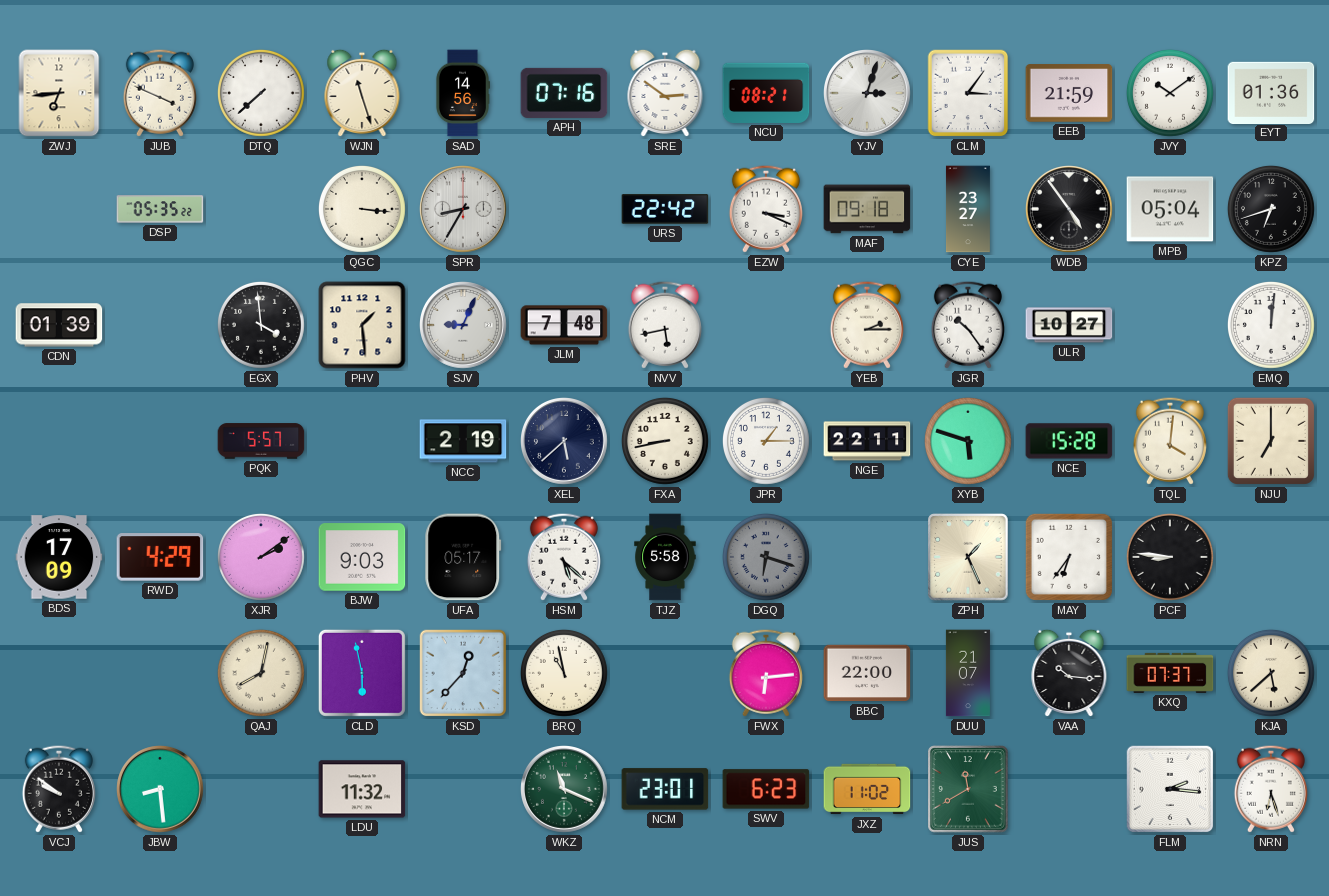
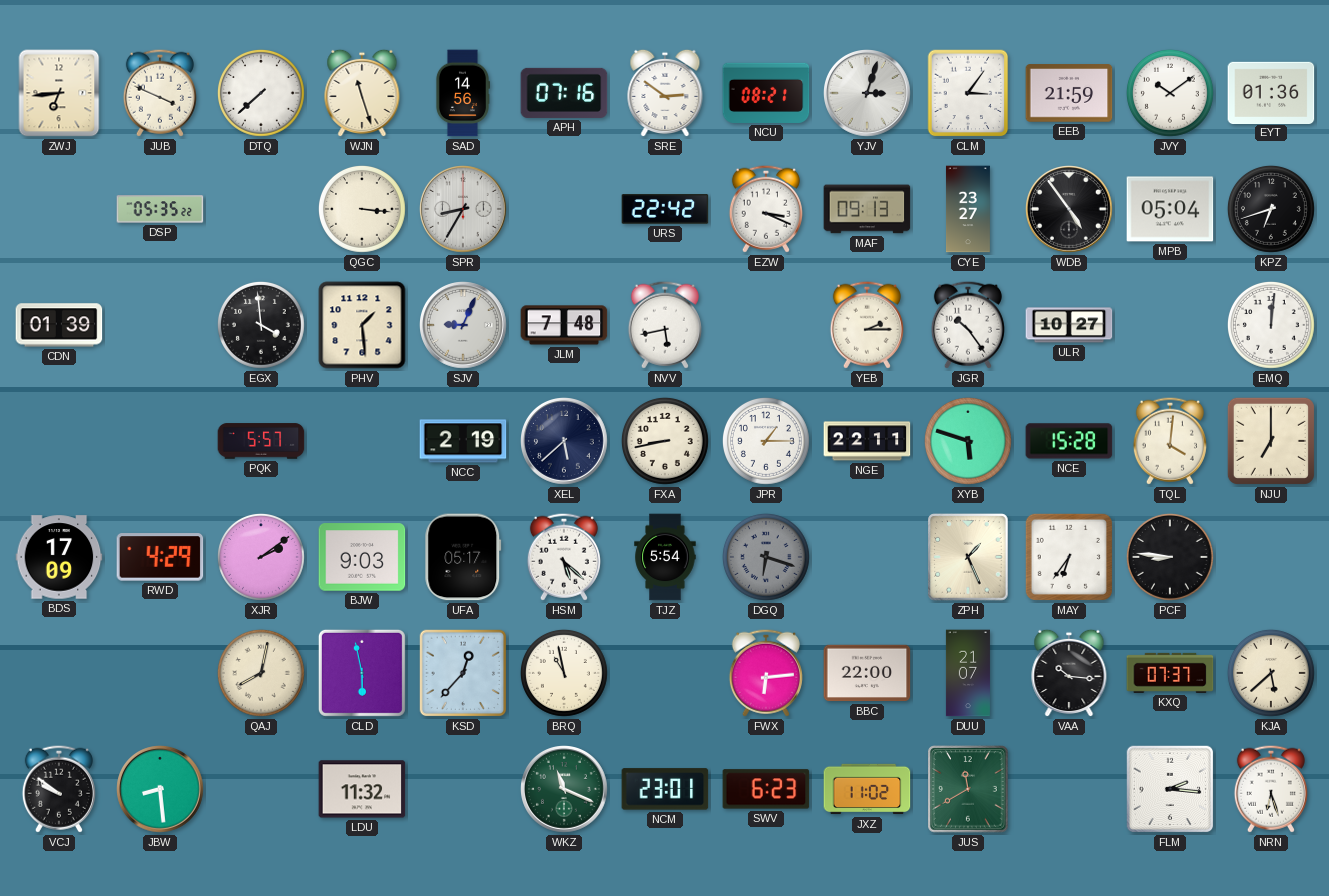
MAF: 09:18 -> 09:13
TJZ: 5:58 -> 5:54
